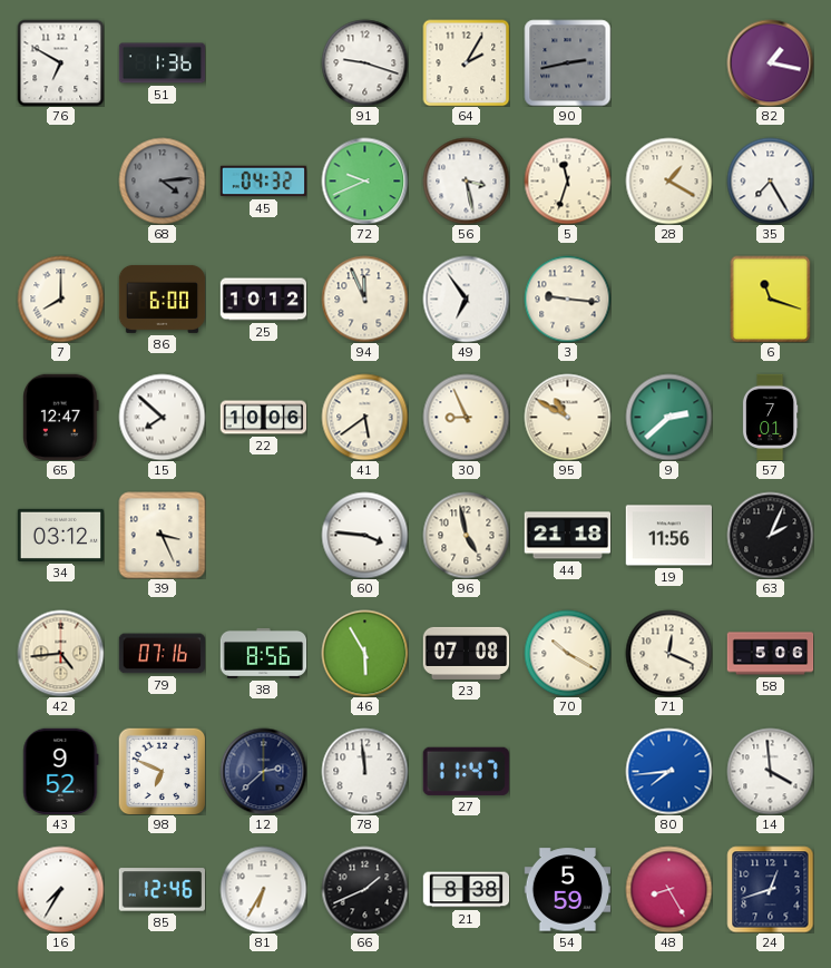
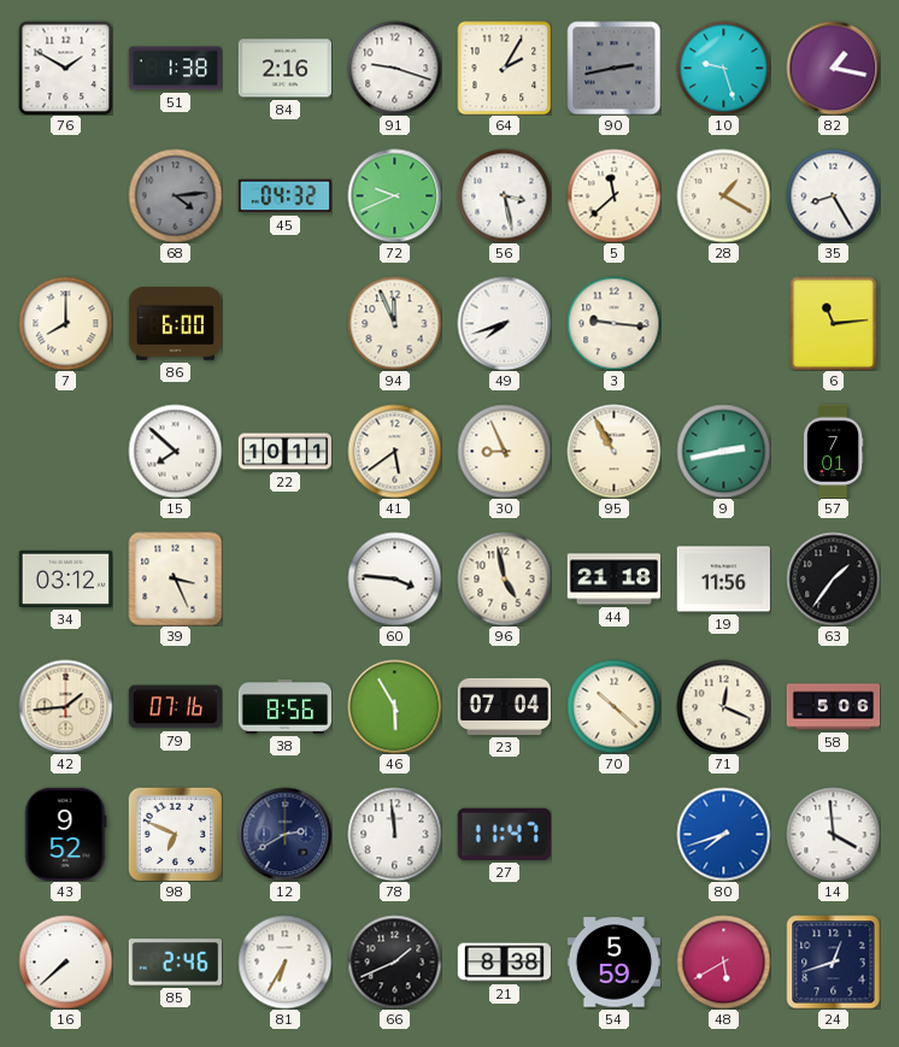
76: 6:50 -> 1:50
51: 1:36 -> 1:38
84: none -> 2:16
10: none -> 9:27
5: 11:33 -> 11:38
35: 7:25 -> 8:25
25: 10:12 -> none
49: 6:54 -> 7:42
6: 11:18 -> 11:14
65: 12:47 -> none
22: 10:06 -> 10:11
95: 10:50 -> 10:55
9: 2:38 -> 2:43
63: 2:04 -> 1:36
42: 4:44 -> 1:44
23: 07:08 -> 07:04
70: 10:20 -> 10:22
12: 2:38 -> 2:40
80: 7:44 -> 7:42
16: 7:35 -> 7:38
85: 12:46 -> 2:46
48: 8:25 -> 5:40
